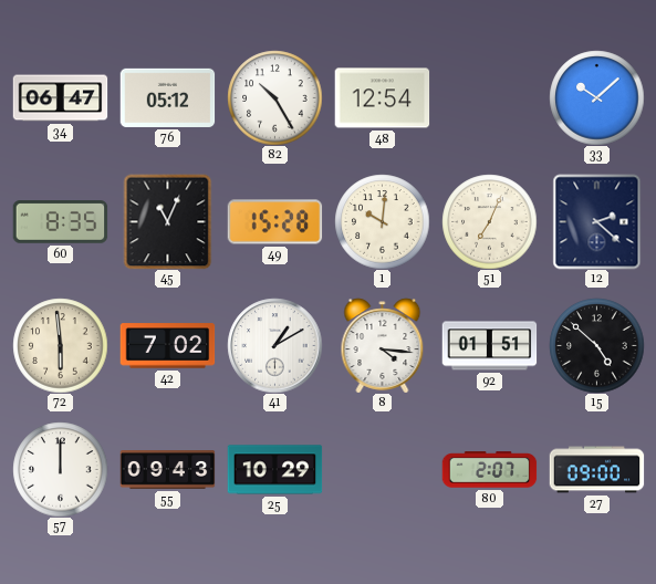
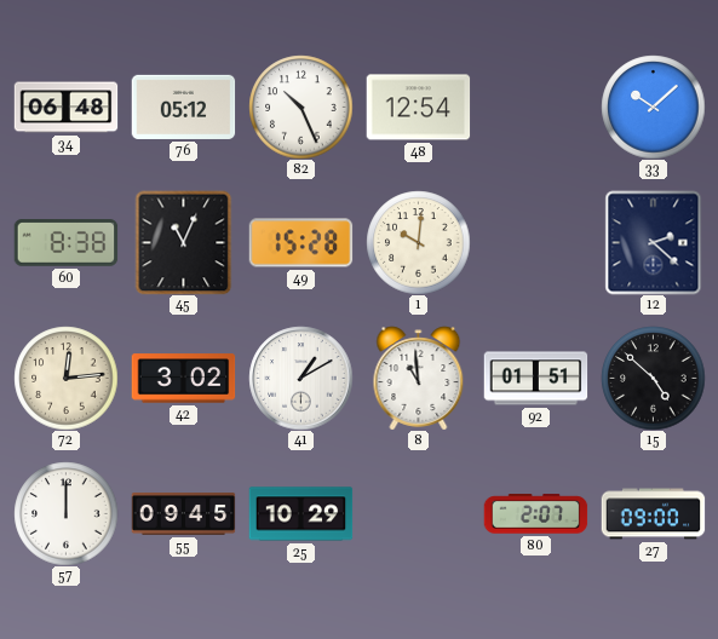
34: 06:47 -> 06:48
82: 10:25 -> 10:26
60: 8:35 -> 8:38
51: 7:04 -> none
72: 5:59 -> 12:14
42: 7:02 -> 3:02
8: 4:16 -> 10:59
55: 09:43 -> 09:45
